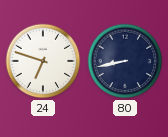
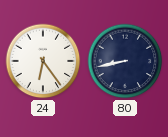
24: 6:48 -> 6:24
